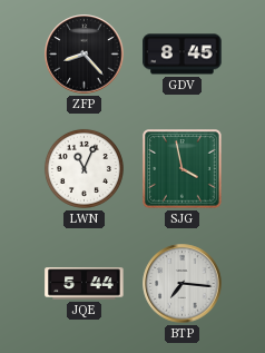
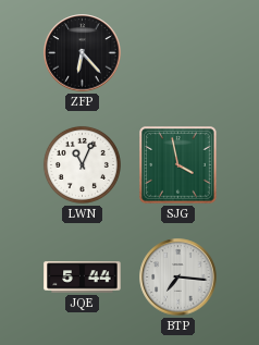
ZFP: 8:23 -> 6:23
GDV: 8:45 -> none
